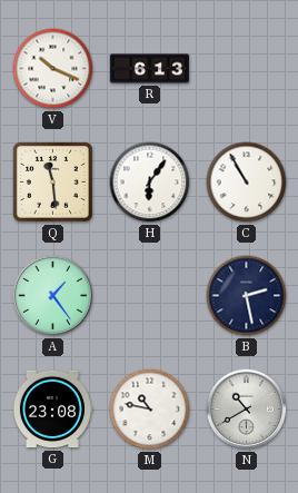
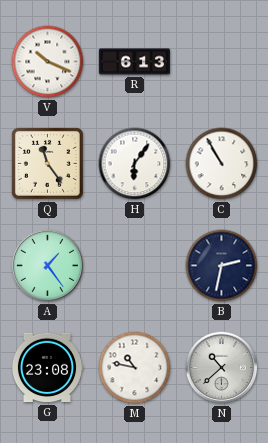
Q: 11:29 -> 11:24
B: 2:28 -> 2:32
N: 10:40 -> 10:38
